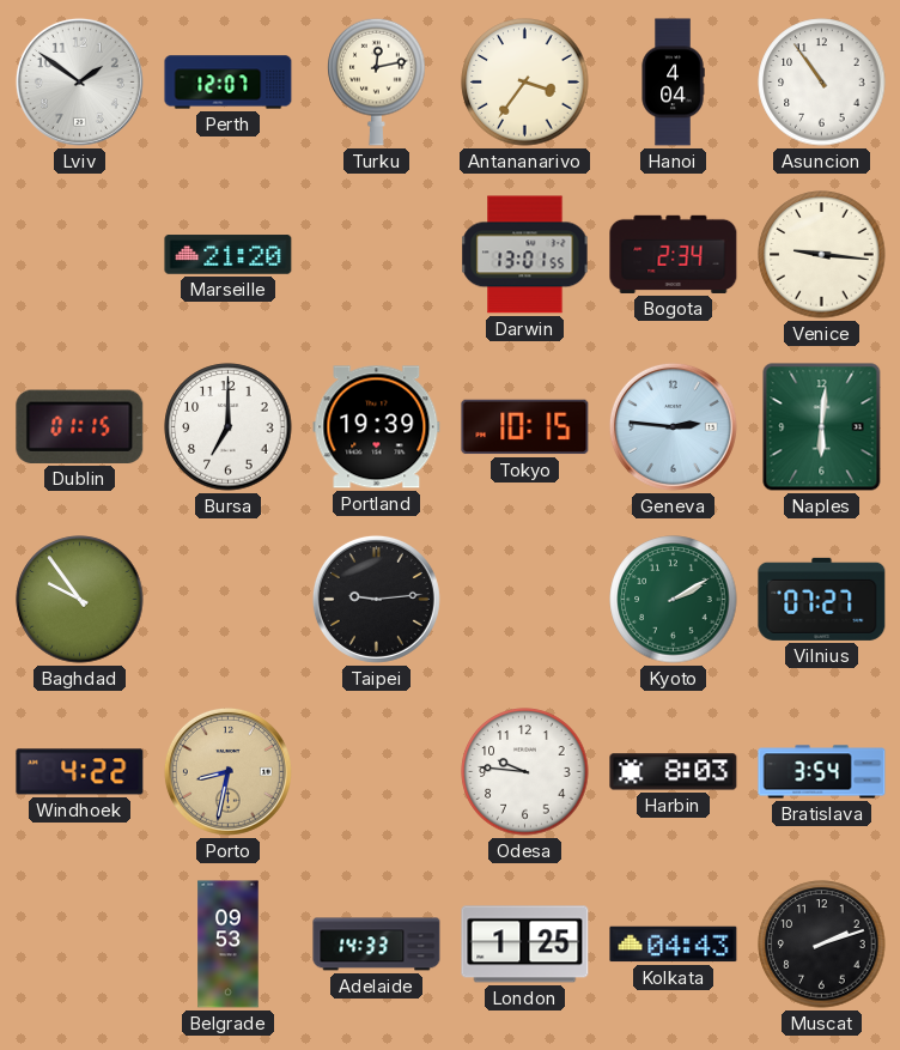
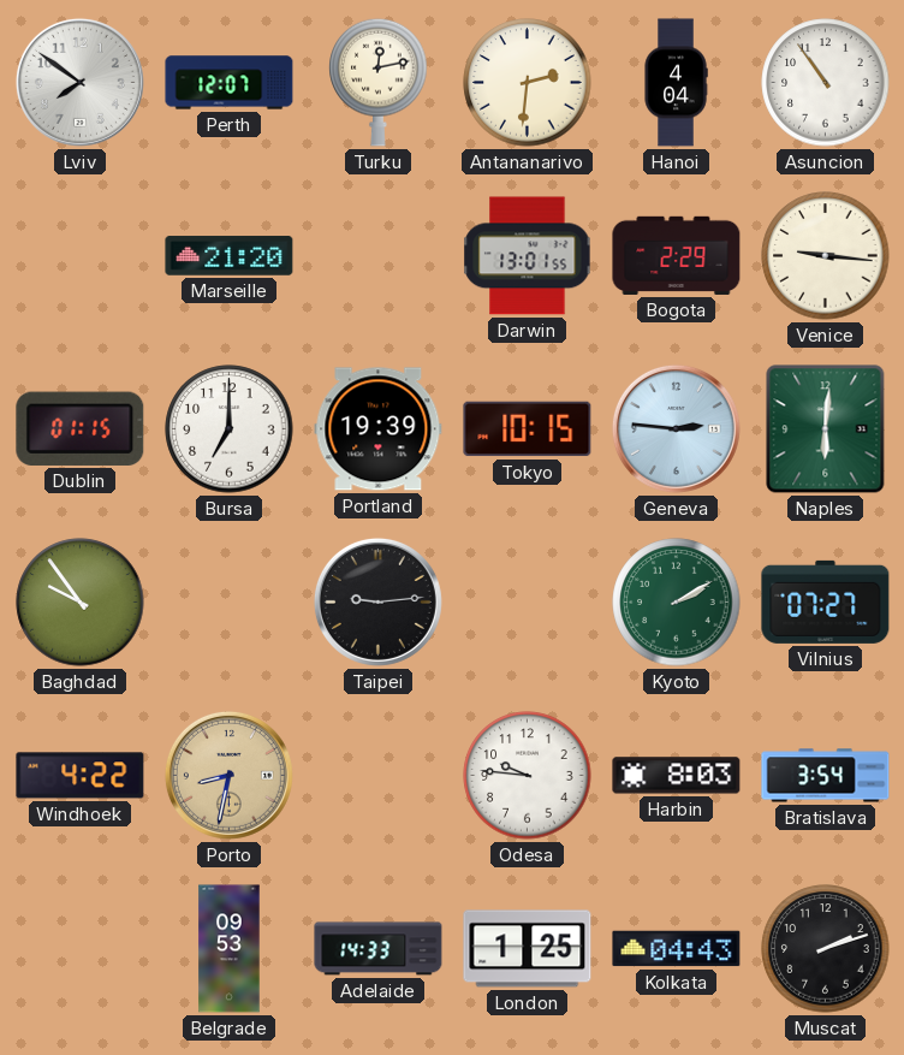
Lviv: 1:51 -> 7:51
Antananarivo: 3:36 -> 2:31
Bogota: 2:34 -> 2:29
